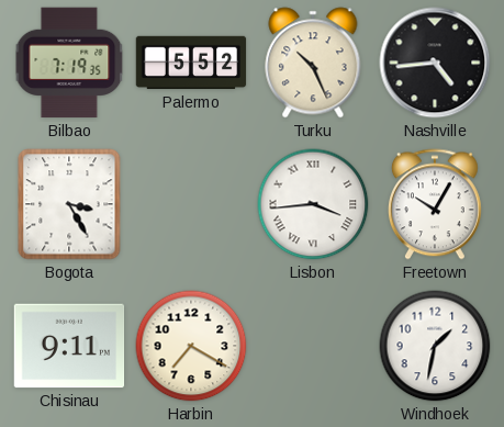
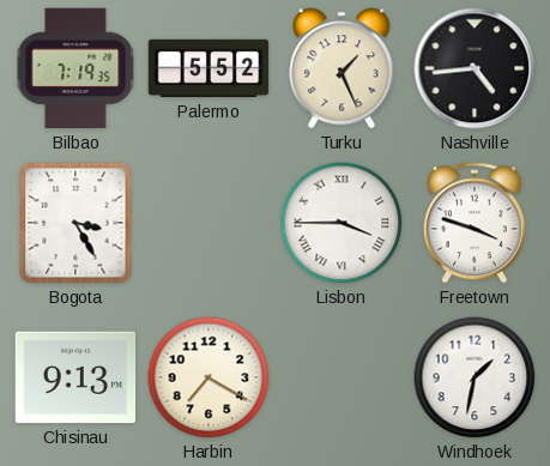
Turku: 10:26 -> 1:26
Lisbon: 3:44 -> 3:45
Freetown: 10:05 -> 3:48
Chisinau: 9:11 -> 9:13
